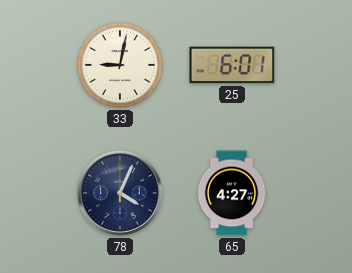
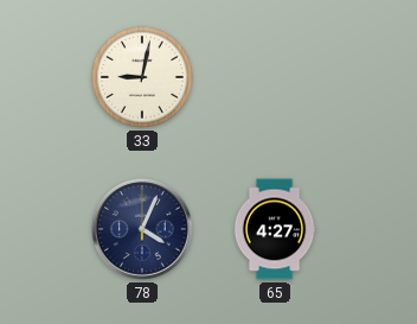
25: 6:01 -> none
